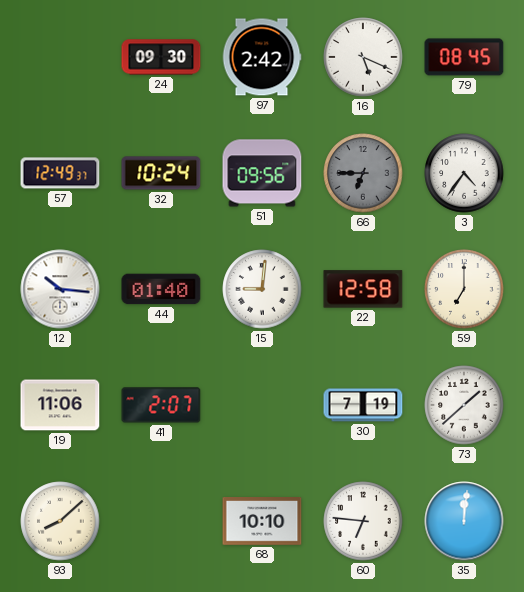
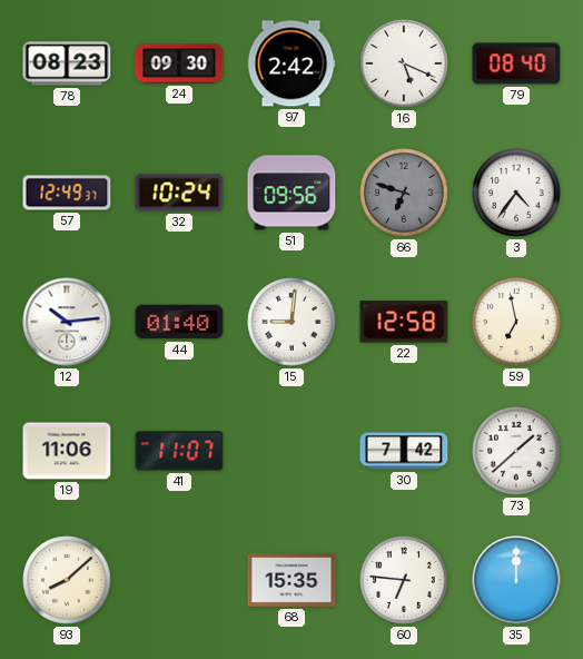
78: none -> 08:23
79: 08:45 -> 08:40
66: 6:45 -> 6:48
12: 10:16 -> 10:14
59: 7:00 -> 6:58
41: 2:07 -> 11:07
30: 7:19 -> 7:42
68: 10:10 -> 15:35
35: 12:01 -> 12:00
